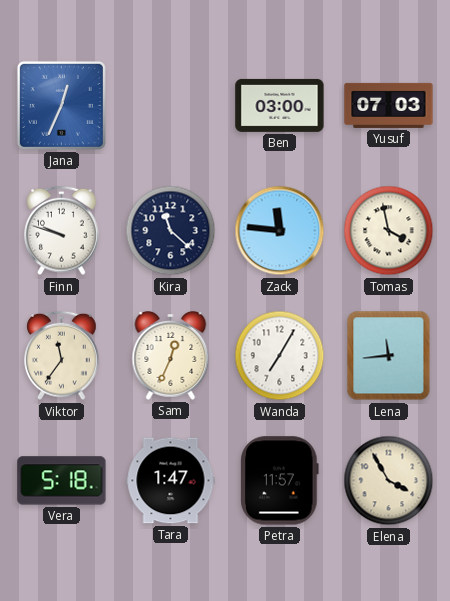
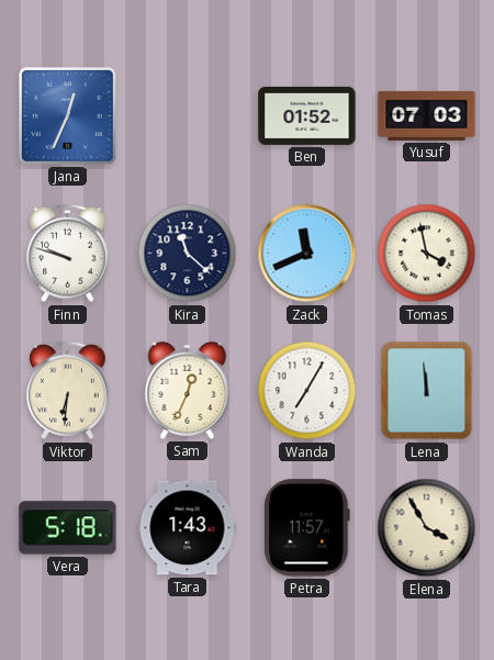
Ben: 03:00 -> 01:52
Zack: 11:46 -> 11:41
Viktor: 11:36 -> 6:31
Lena: 11:44 -> 11:59
Tara: 1:47 -> 1:43
